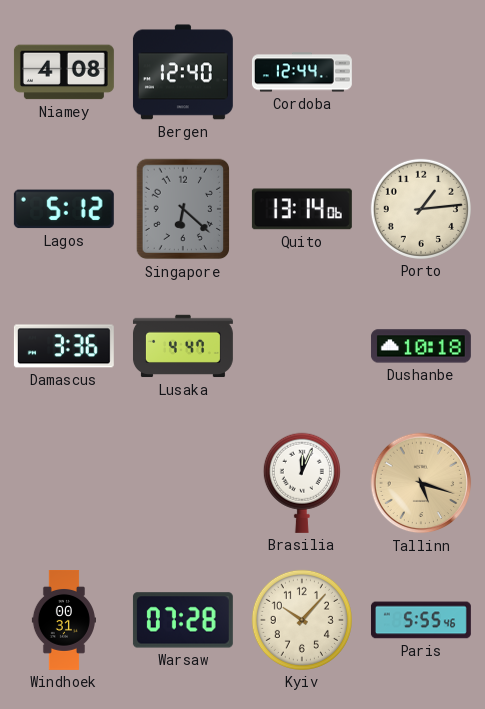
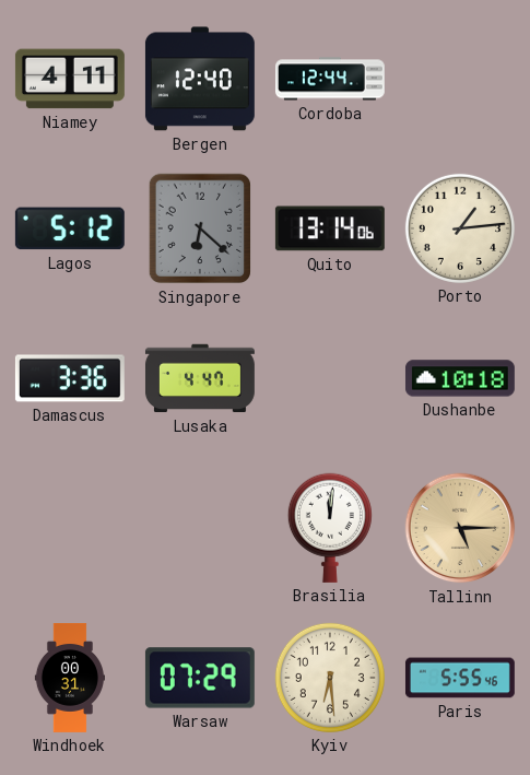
Niamey: 4:08 -> 4:11
Brasilia: 12:04 -> 12:01
Tallinn: 5:18 -> 5:15
Warsaw: 07:28 -> 07:29
Kyiv: 10:07 -> 6:29
